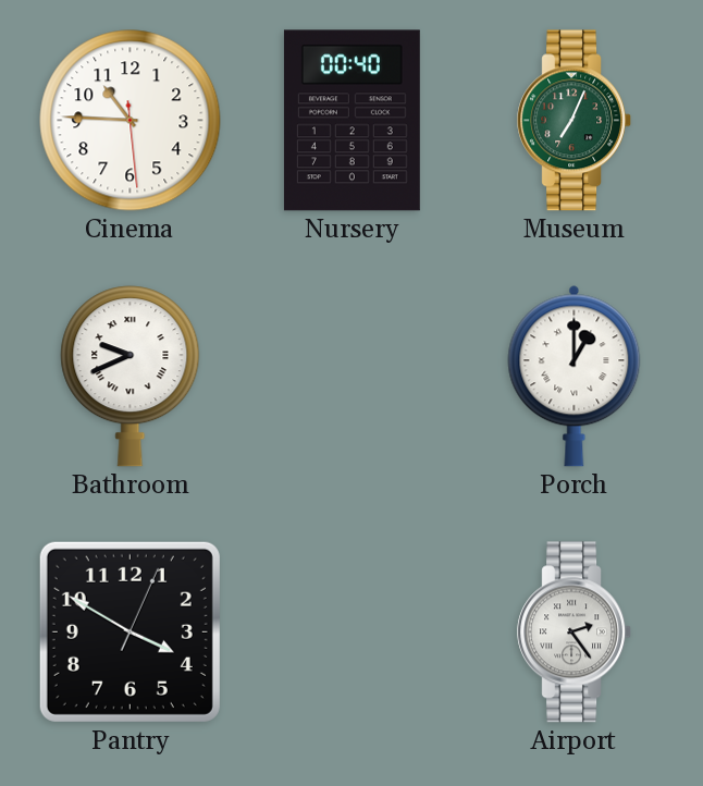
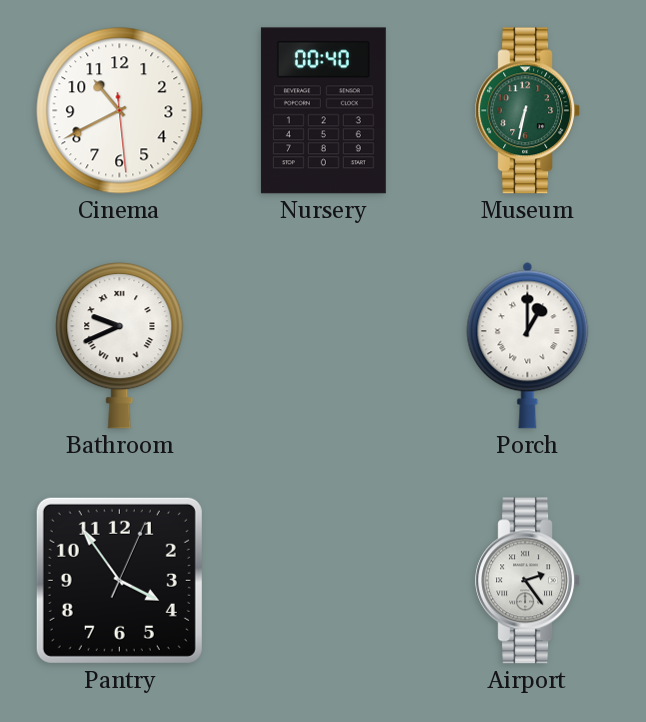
Cinema: 10:45 -> 10:40
Museum: 7:04 -> 6:32
Pantry: 3:50 -> 3:54
